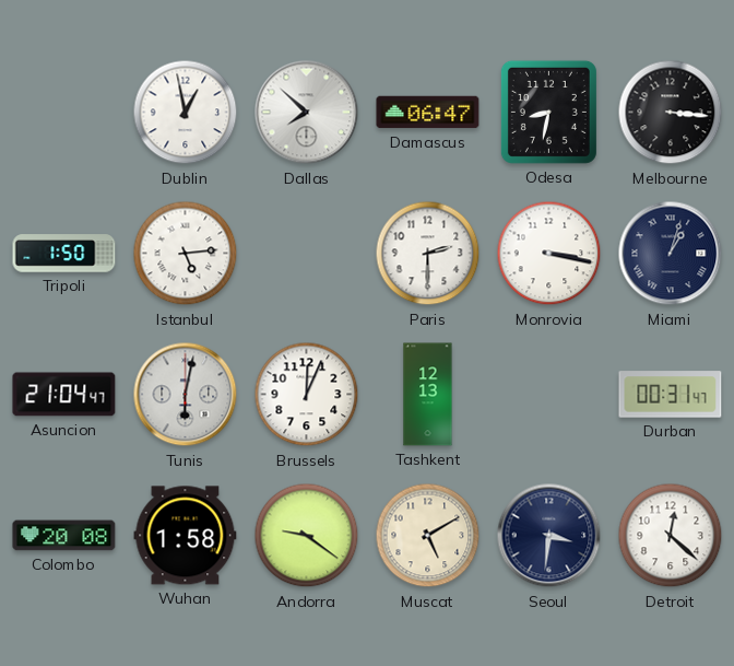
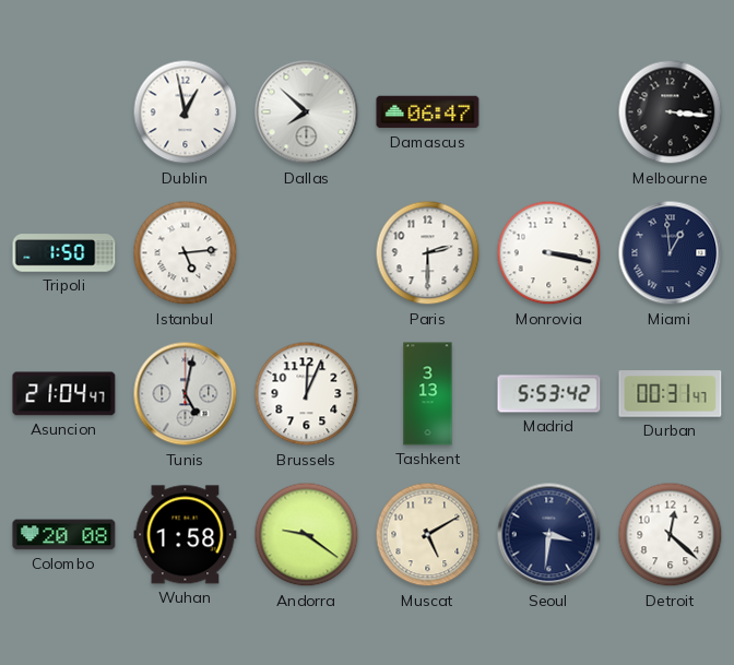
Odesa: 8:32 -> none
Miami: 1:03 -> 12:59
Tunis: 6:02 -> 5:02
Tashkent: 12:13 -> 3:13
Madrid: none -> 5:53
